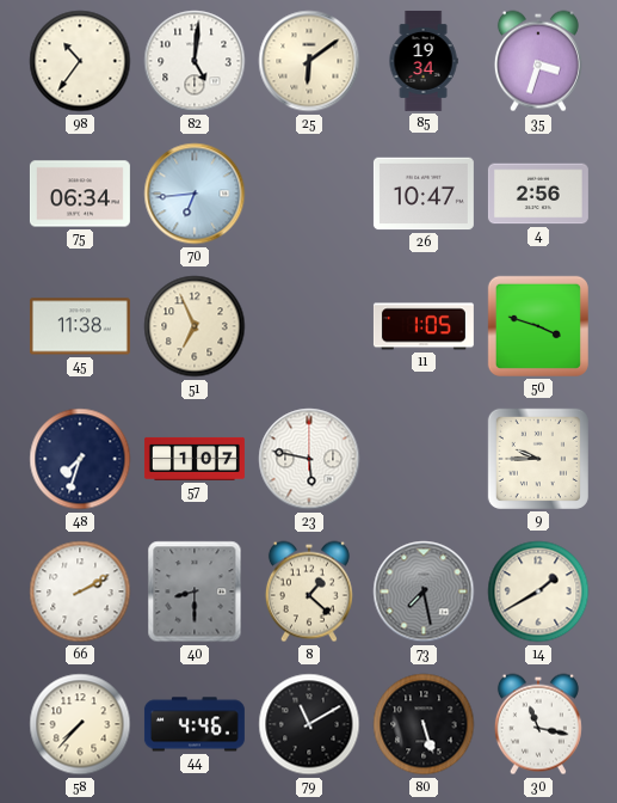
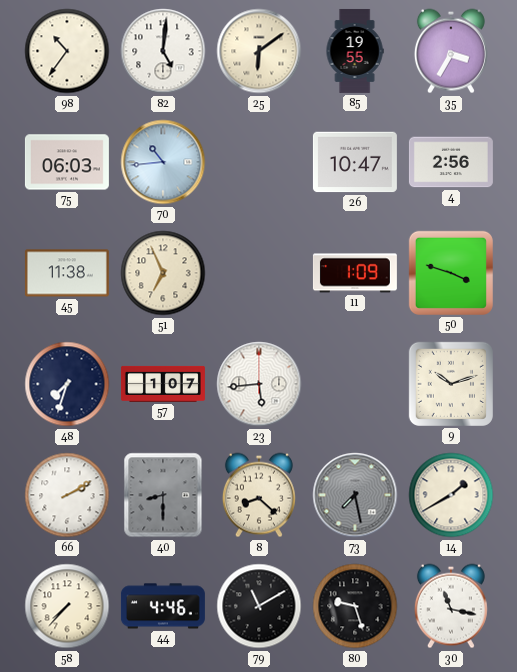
85: 19:34 -> 19:55
35: 3:33 -> 3:35
75: 06:34 -> 06:03
70: 6:44 -> 10:44
11: 1:05 -> 1:09
23: 5:47 -> 5:44
9: 9:45 -> 10:12
8: 1:22 -> 8:22
80: 5:27 -> 9:27
